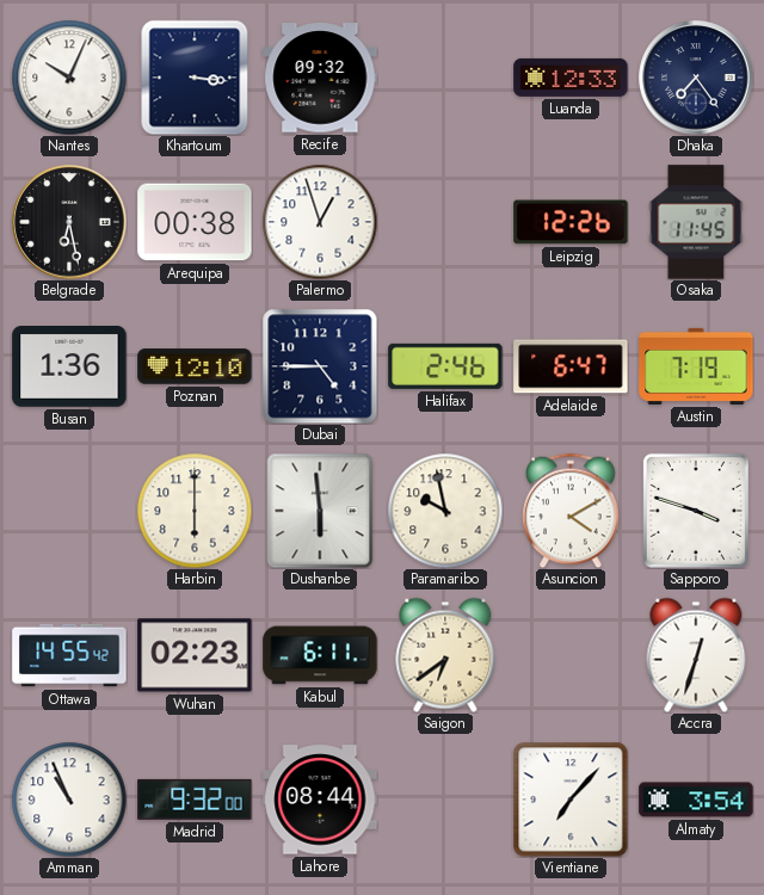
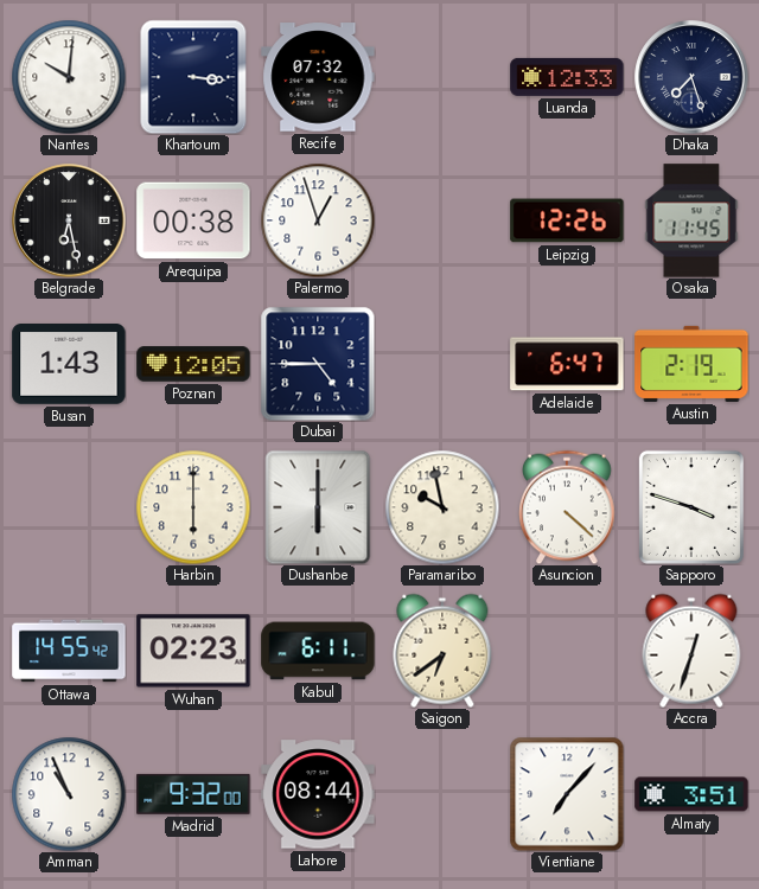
Nantes: 10:04 -> 10:01
Recife: 09:32 -> 07:32
Dhaka: 7:24 -> 7:27
Busan: 1:36 -> 1:43
Poznan: 12:10 -> 12:05
Halifax: 2:46 -> none
Austin: 7:19 -> 2:19
Dushanbe: 5:59 -> 6:00
Asuncion: 4:10 -> 4:22
Almaty: 3:54 -> 3:51
